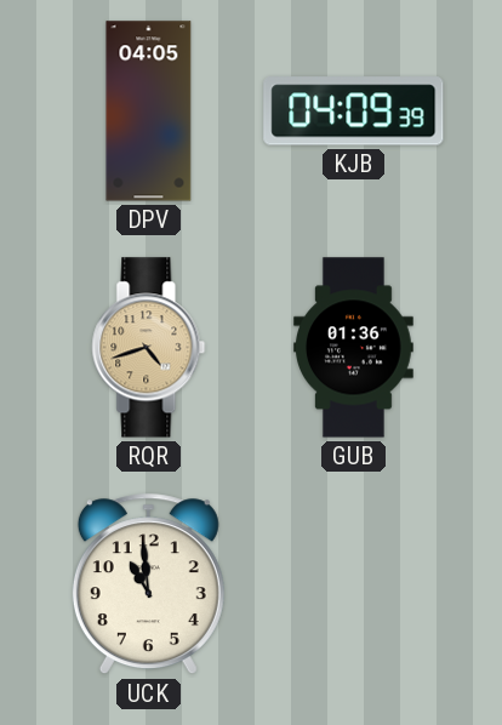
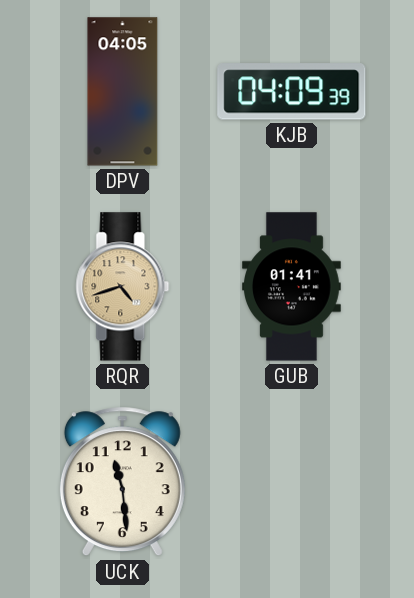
GUB: 01:36 -> 01:41
UCK: 10:59 -> 11:29
